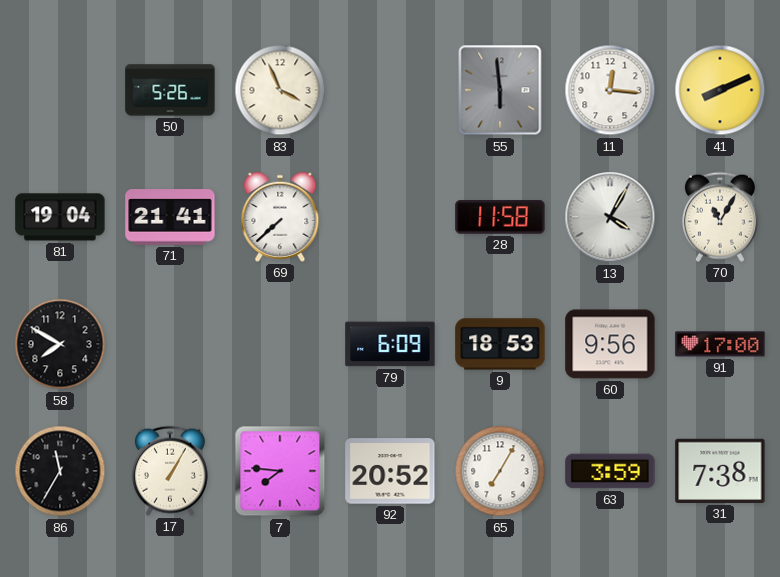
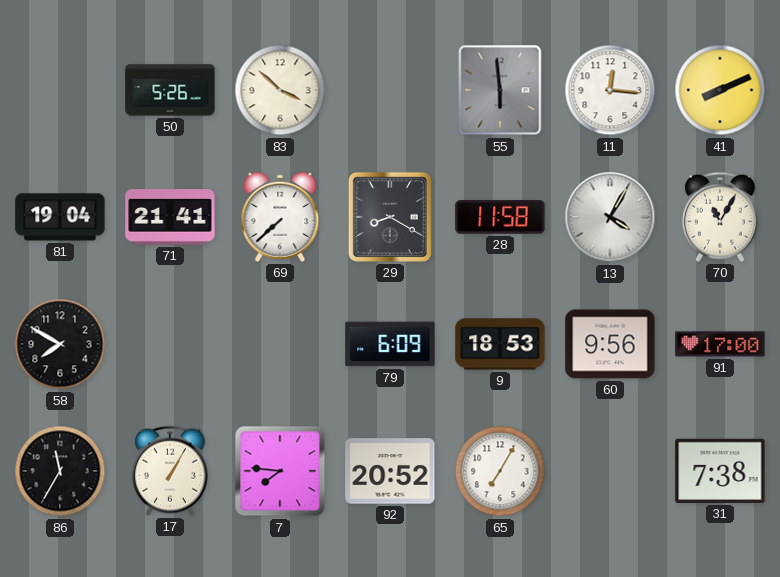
83: 3:56 -> 3:52
29: none -> 8:20
63: 3:59 -> none
